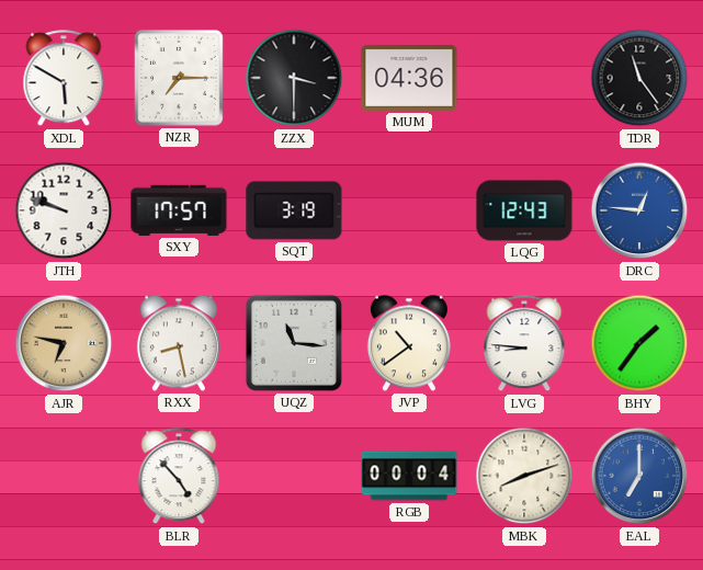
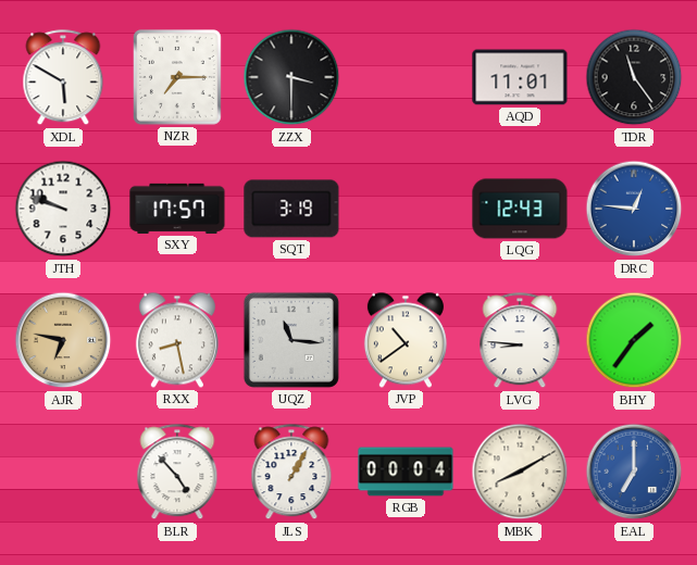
MUM: 04:36 -> none
AQD: none -> 11:01
JLS: none -> 1:05
MBK: 8:12 -> 8:10
